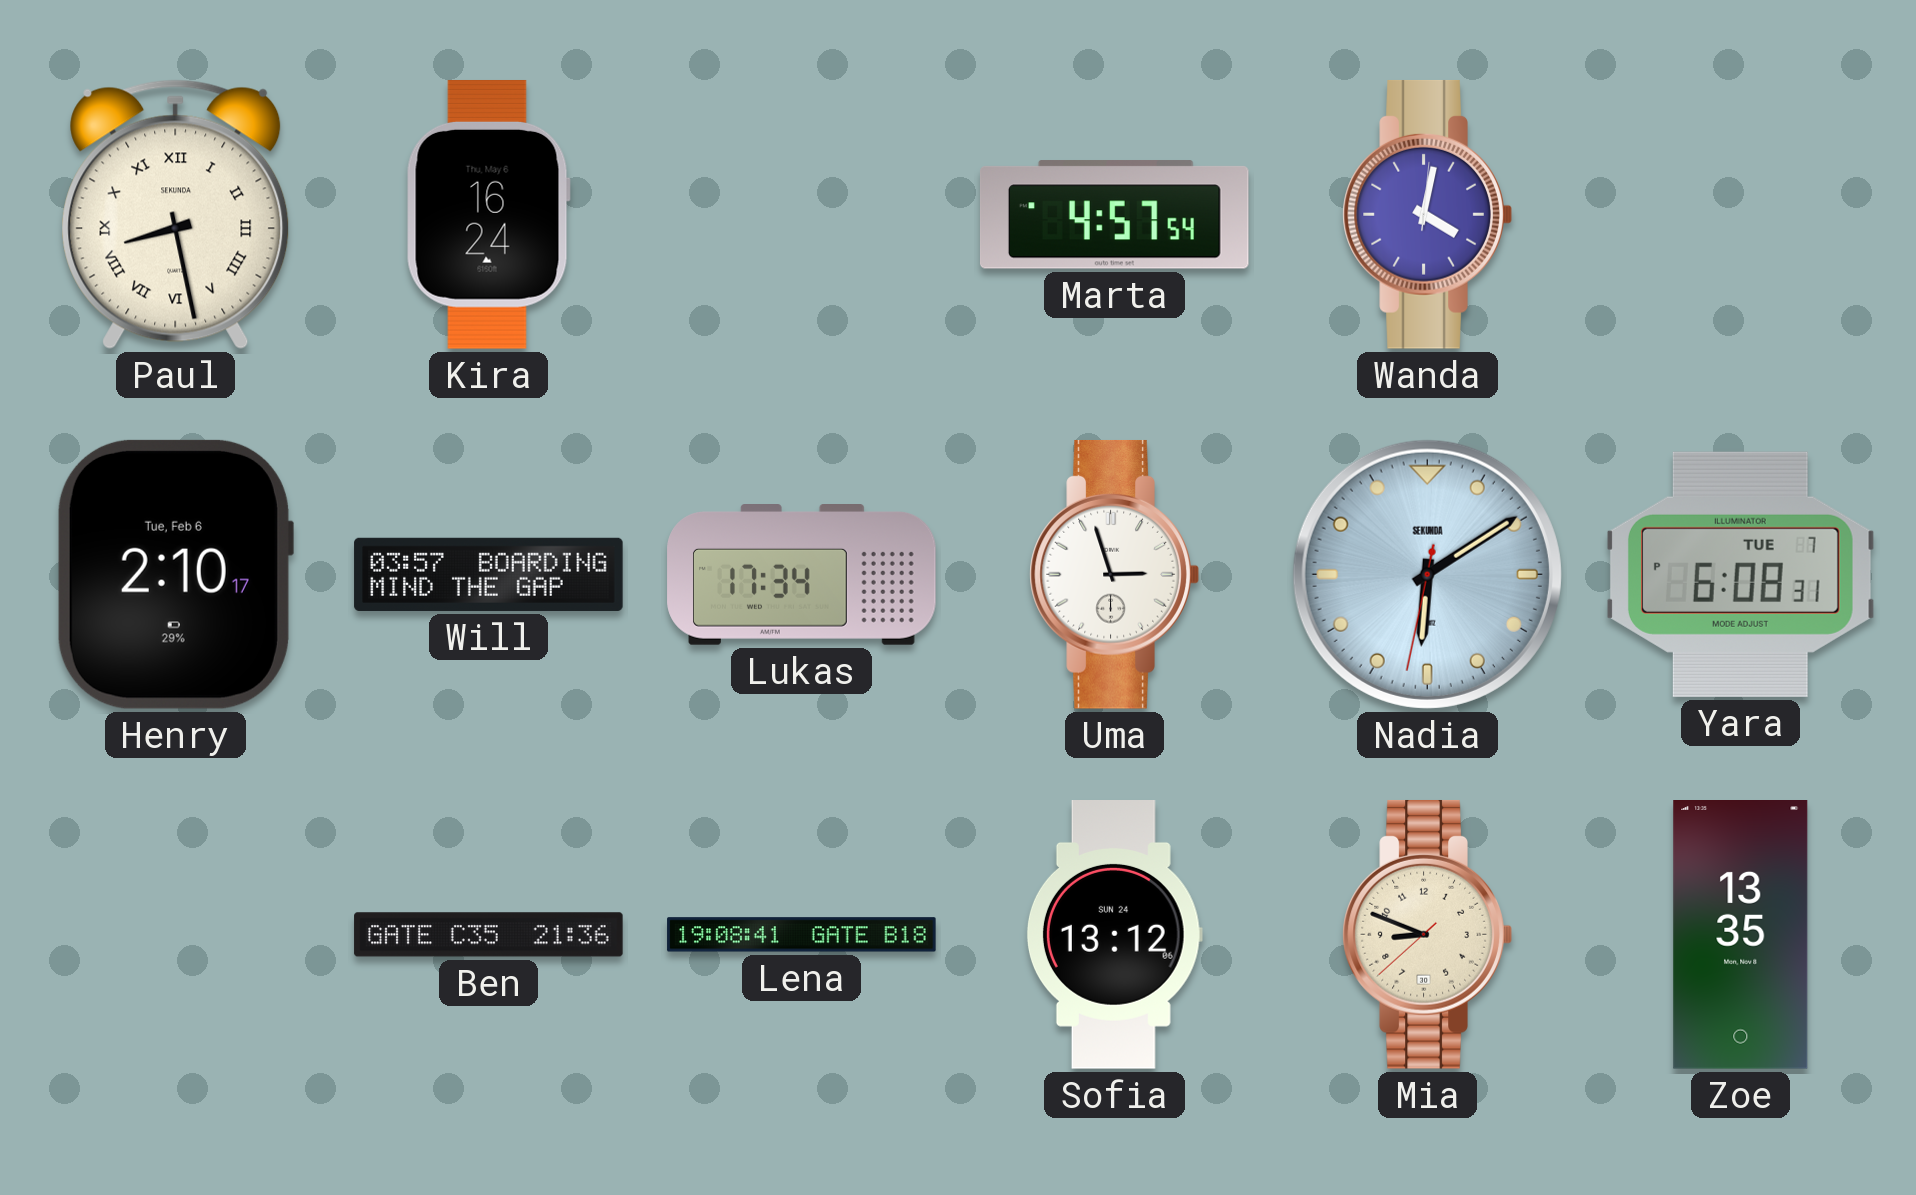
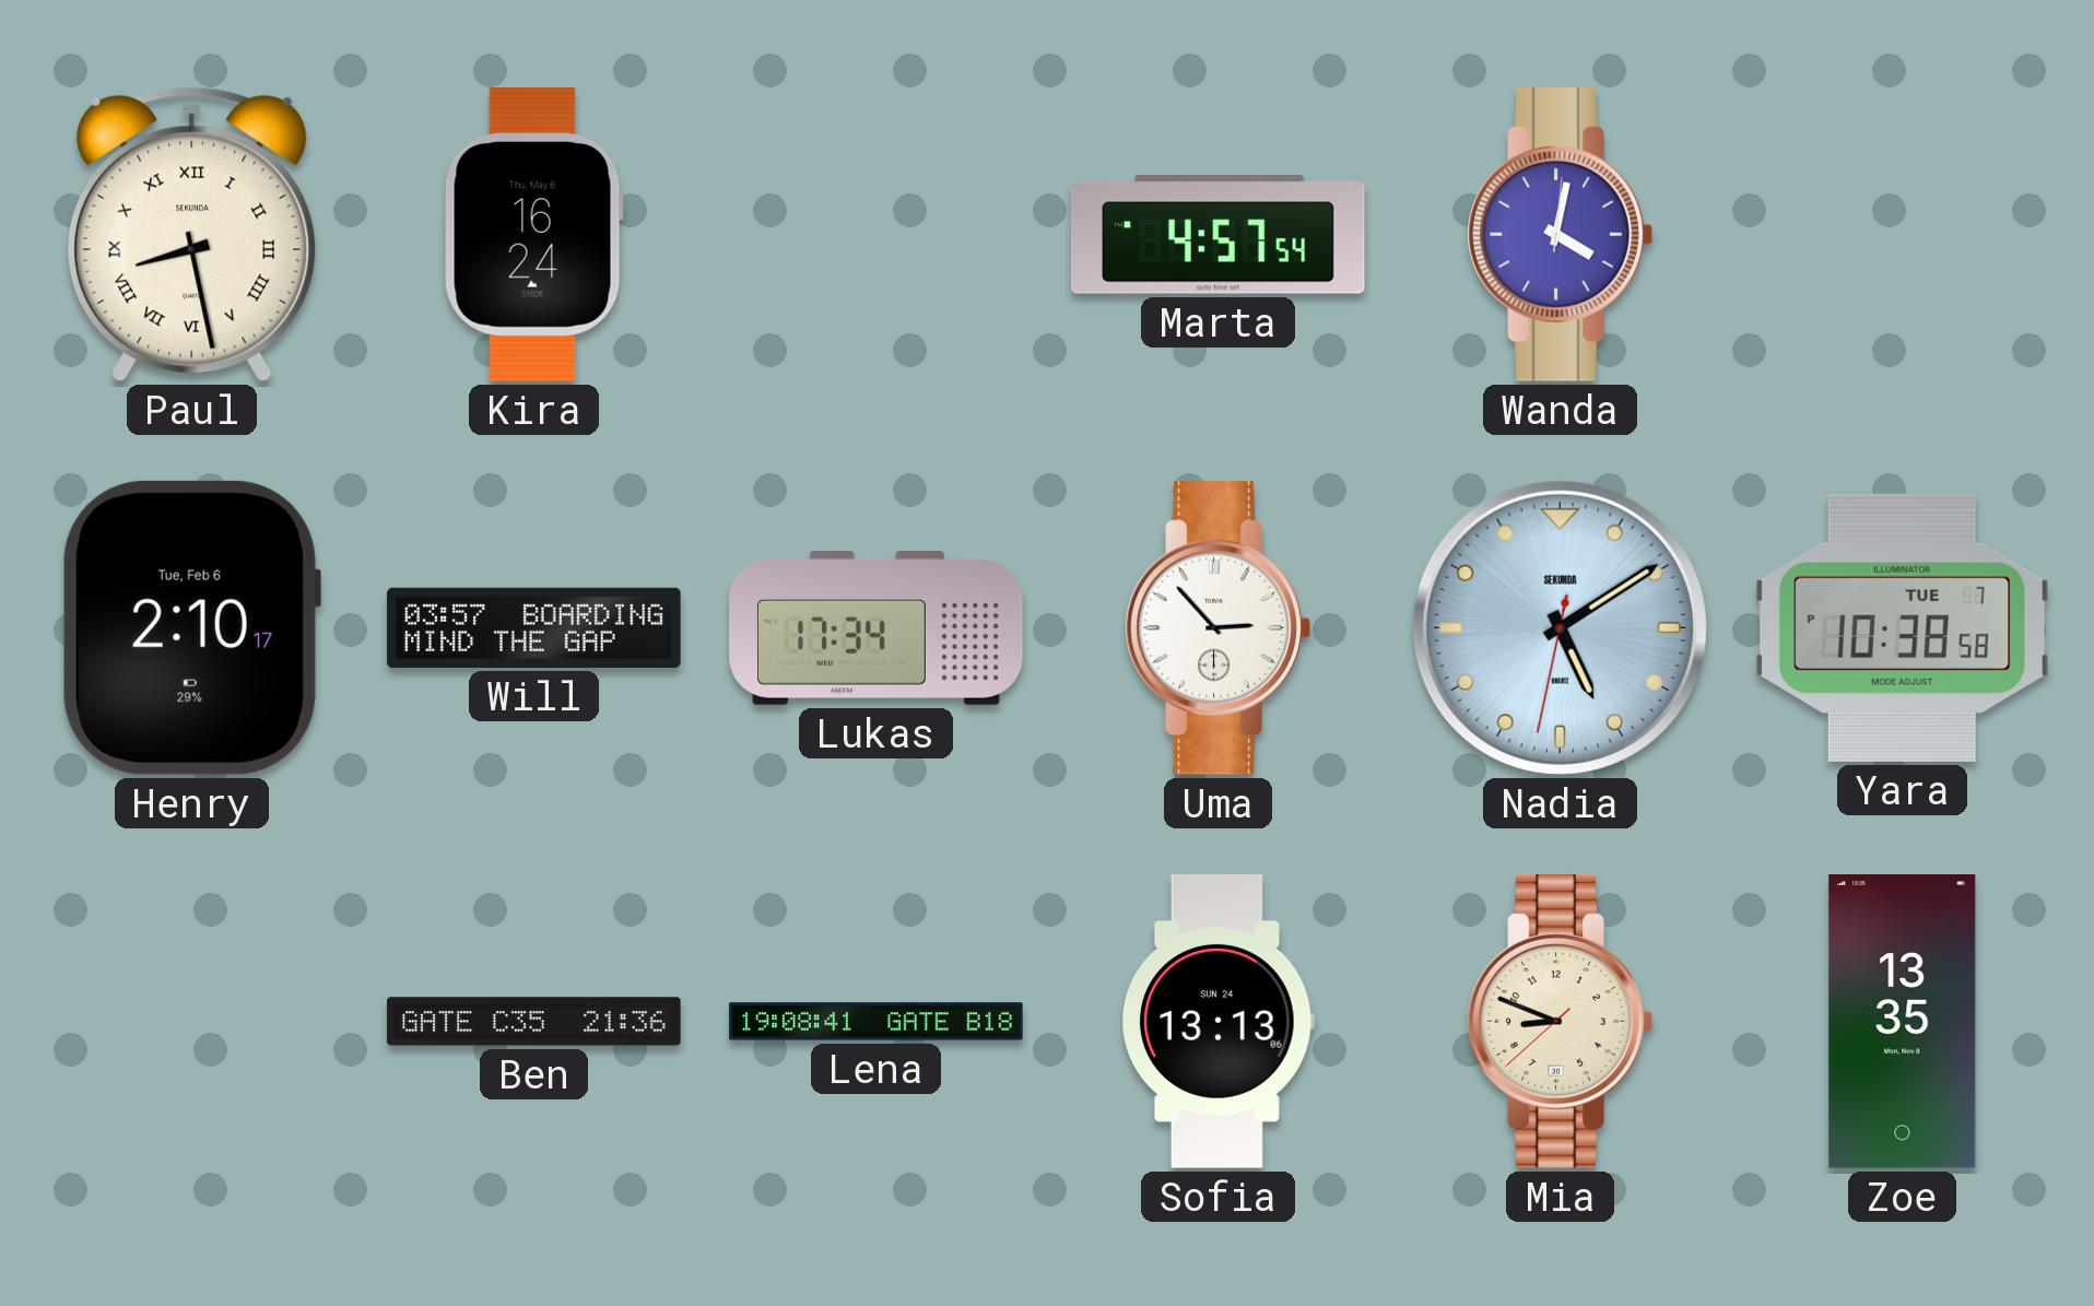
Uma: 2:57 -> 2:53
Nadia: 6:09 -> 5:09
Yara: 6:08 -> 10:38
Sofia: 13:12 -> 13:13
